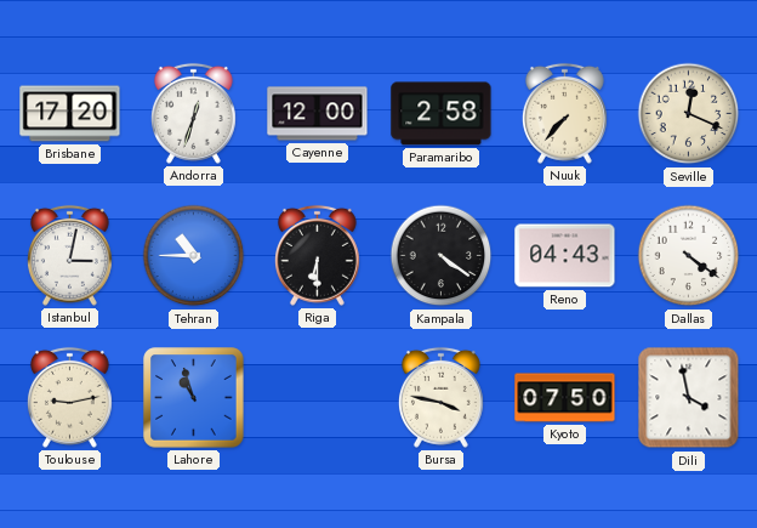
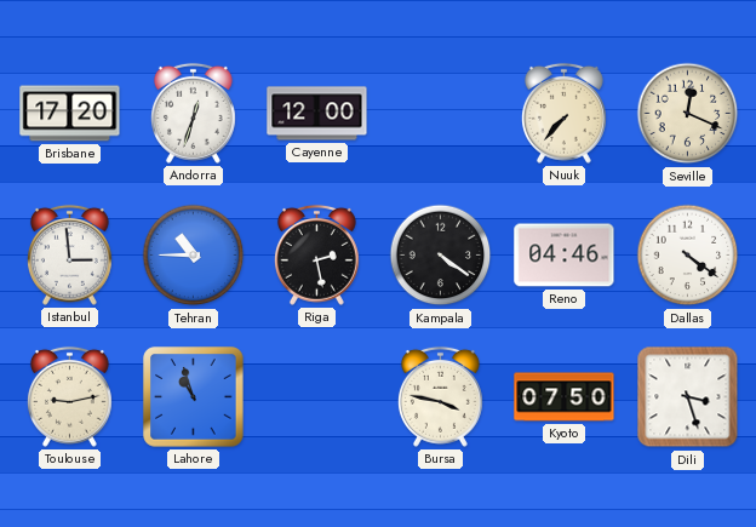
Paramaribo: 2:58 -> none
Istanbul: 3:02 -> 2:59
Riga: 6:30 -> 2:28
Reno: 04:43 -> 04:46
Dili: 3:58 -> 3:27
